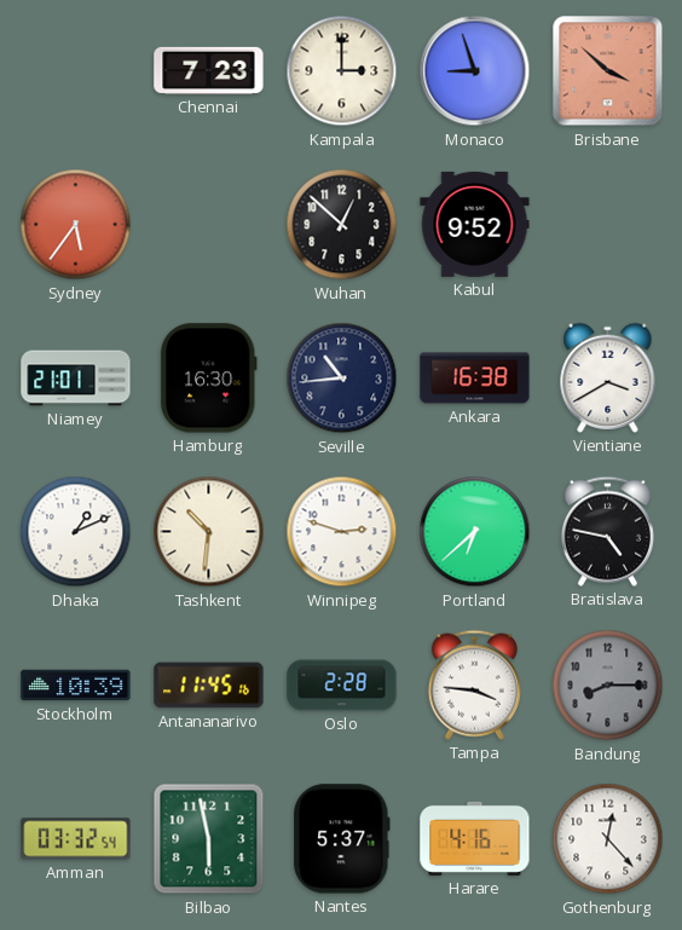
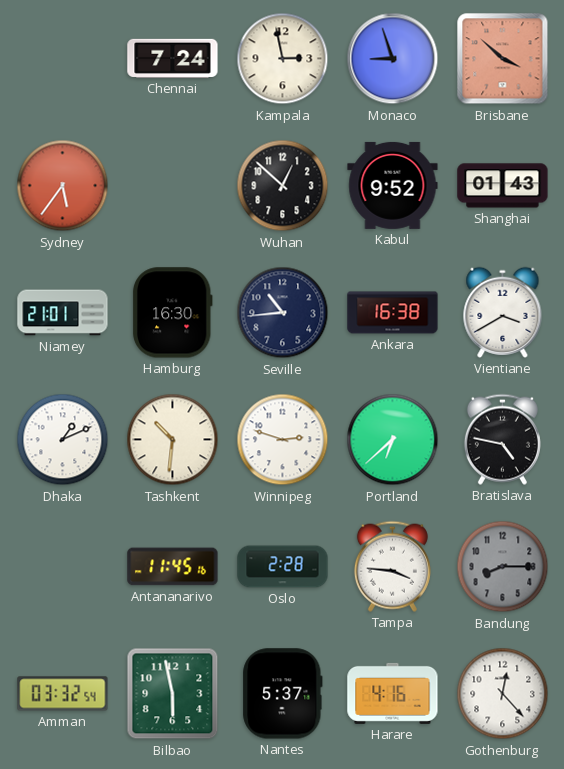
Chennai: 7:23 -> 7:24
Kampala: 3:00 -> 2:58
Shanghai: none -> 01:43
Stockholm: 10:39 -> none
